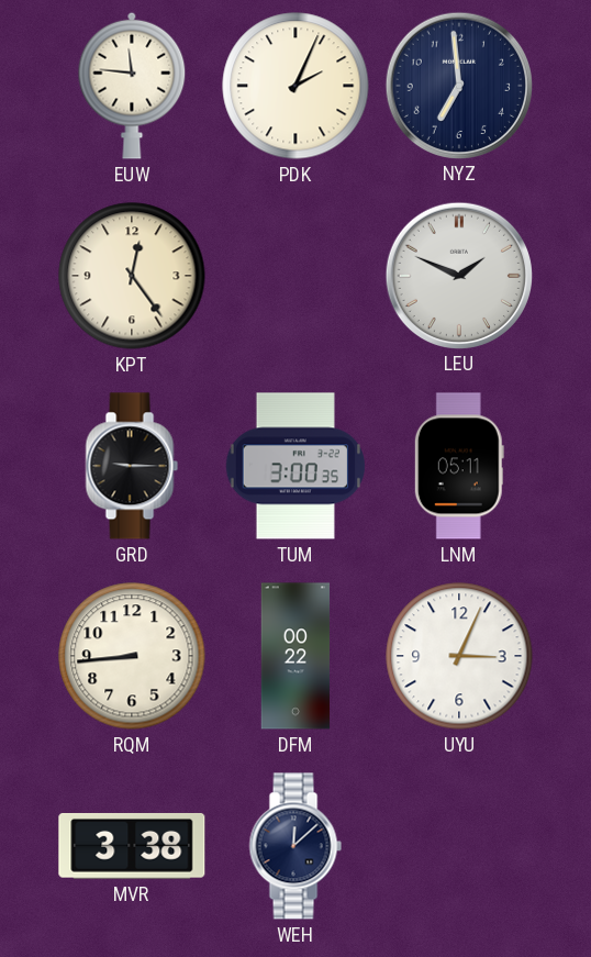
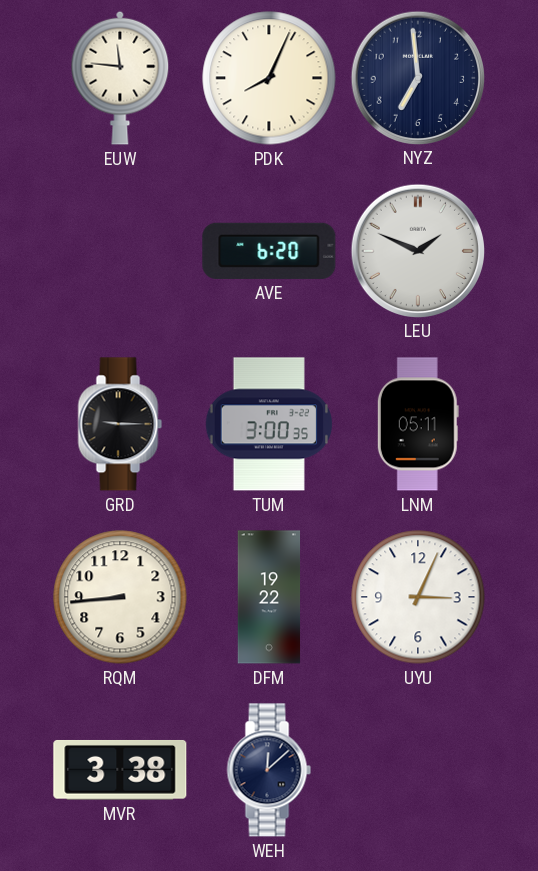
PDK: 2:04 -> 8:04
KPT: 12:24 -> none
AVE: none -> 6:20
DFM: 00:22 -> 19:22
